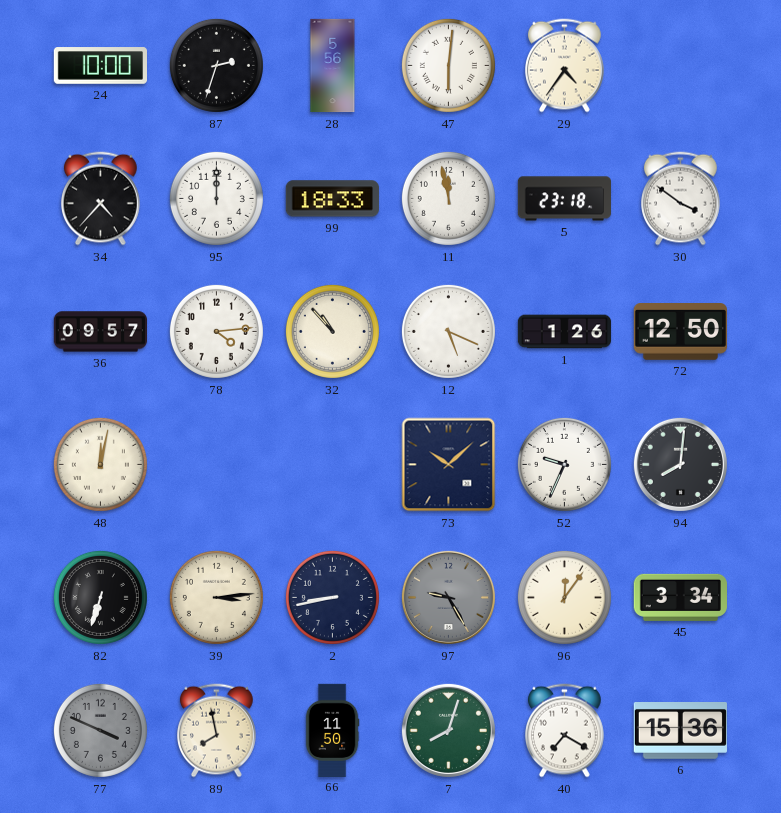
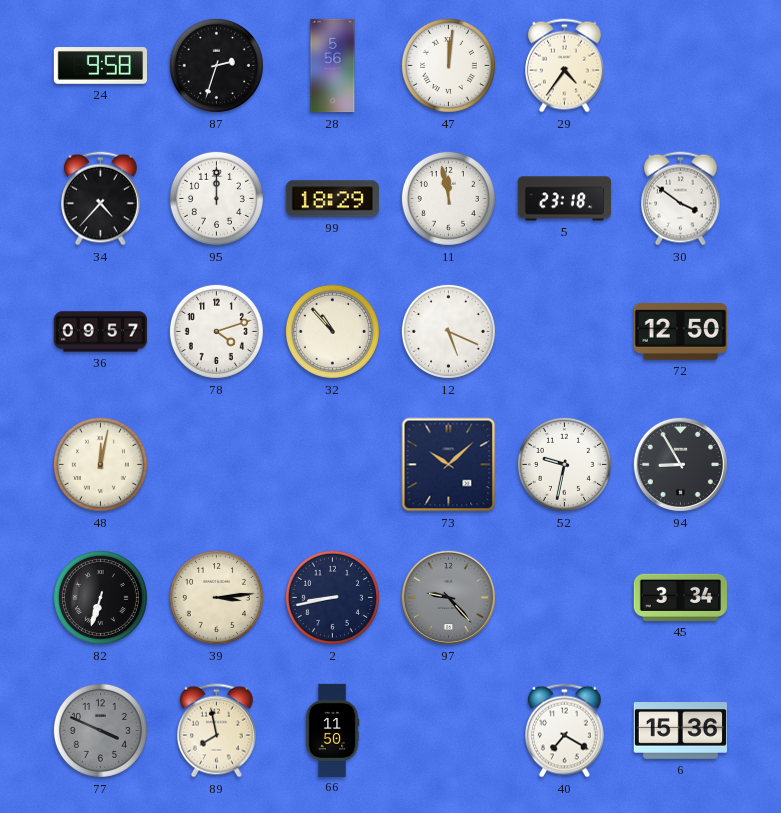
24: 10:00 -> 9:58
47: 6:01 -> 12:01
99: 18:33 -> 18:29
78: 4:14 -> 4:12
1: 1:26 -> none
52: 9:34 -> 9:32
94: 8:01 -> 8:55
97: 9:25 -> 9:23
96: 12:06 -> none
7: 8:03 -> none
